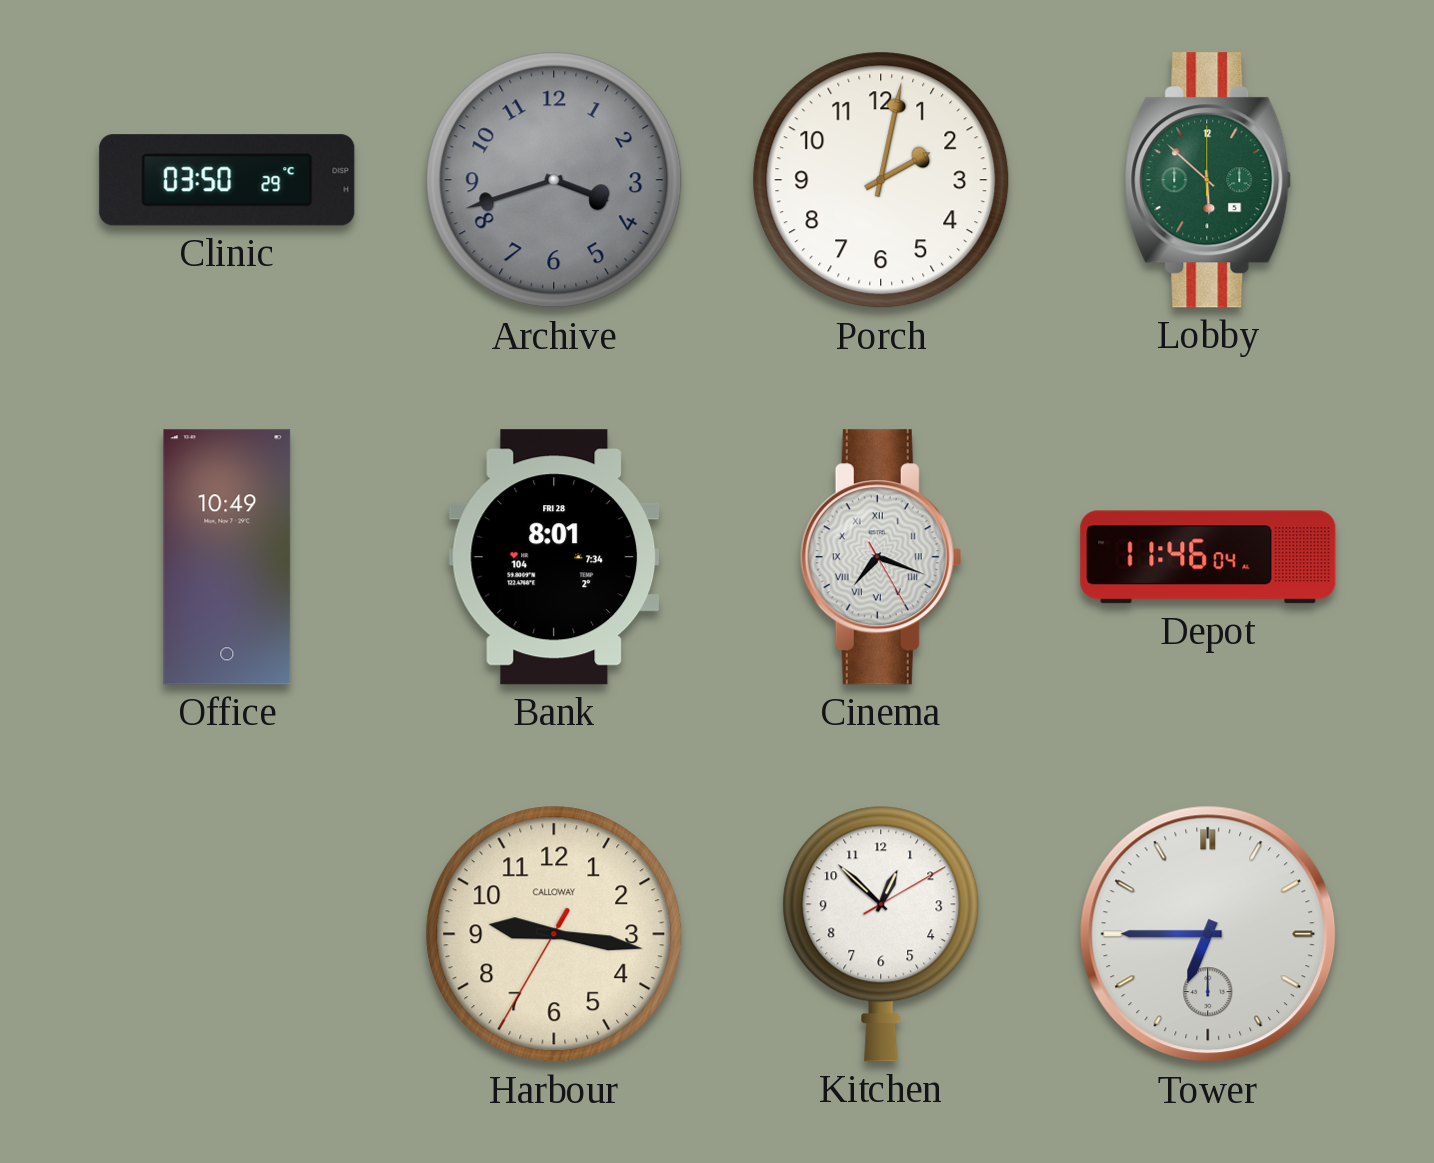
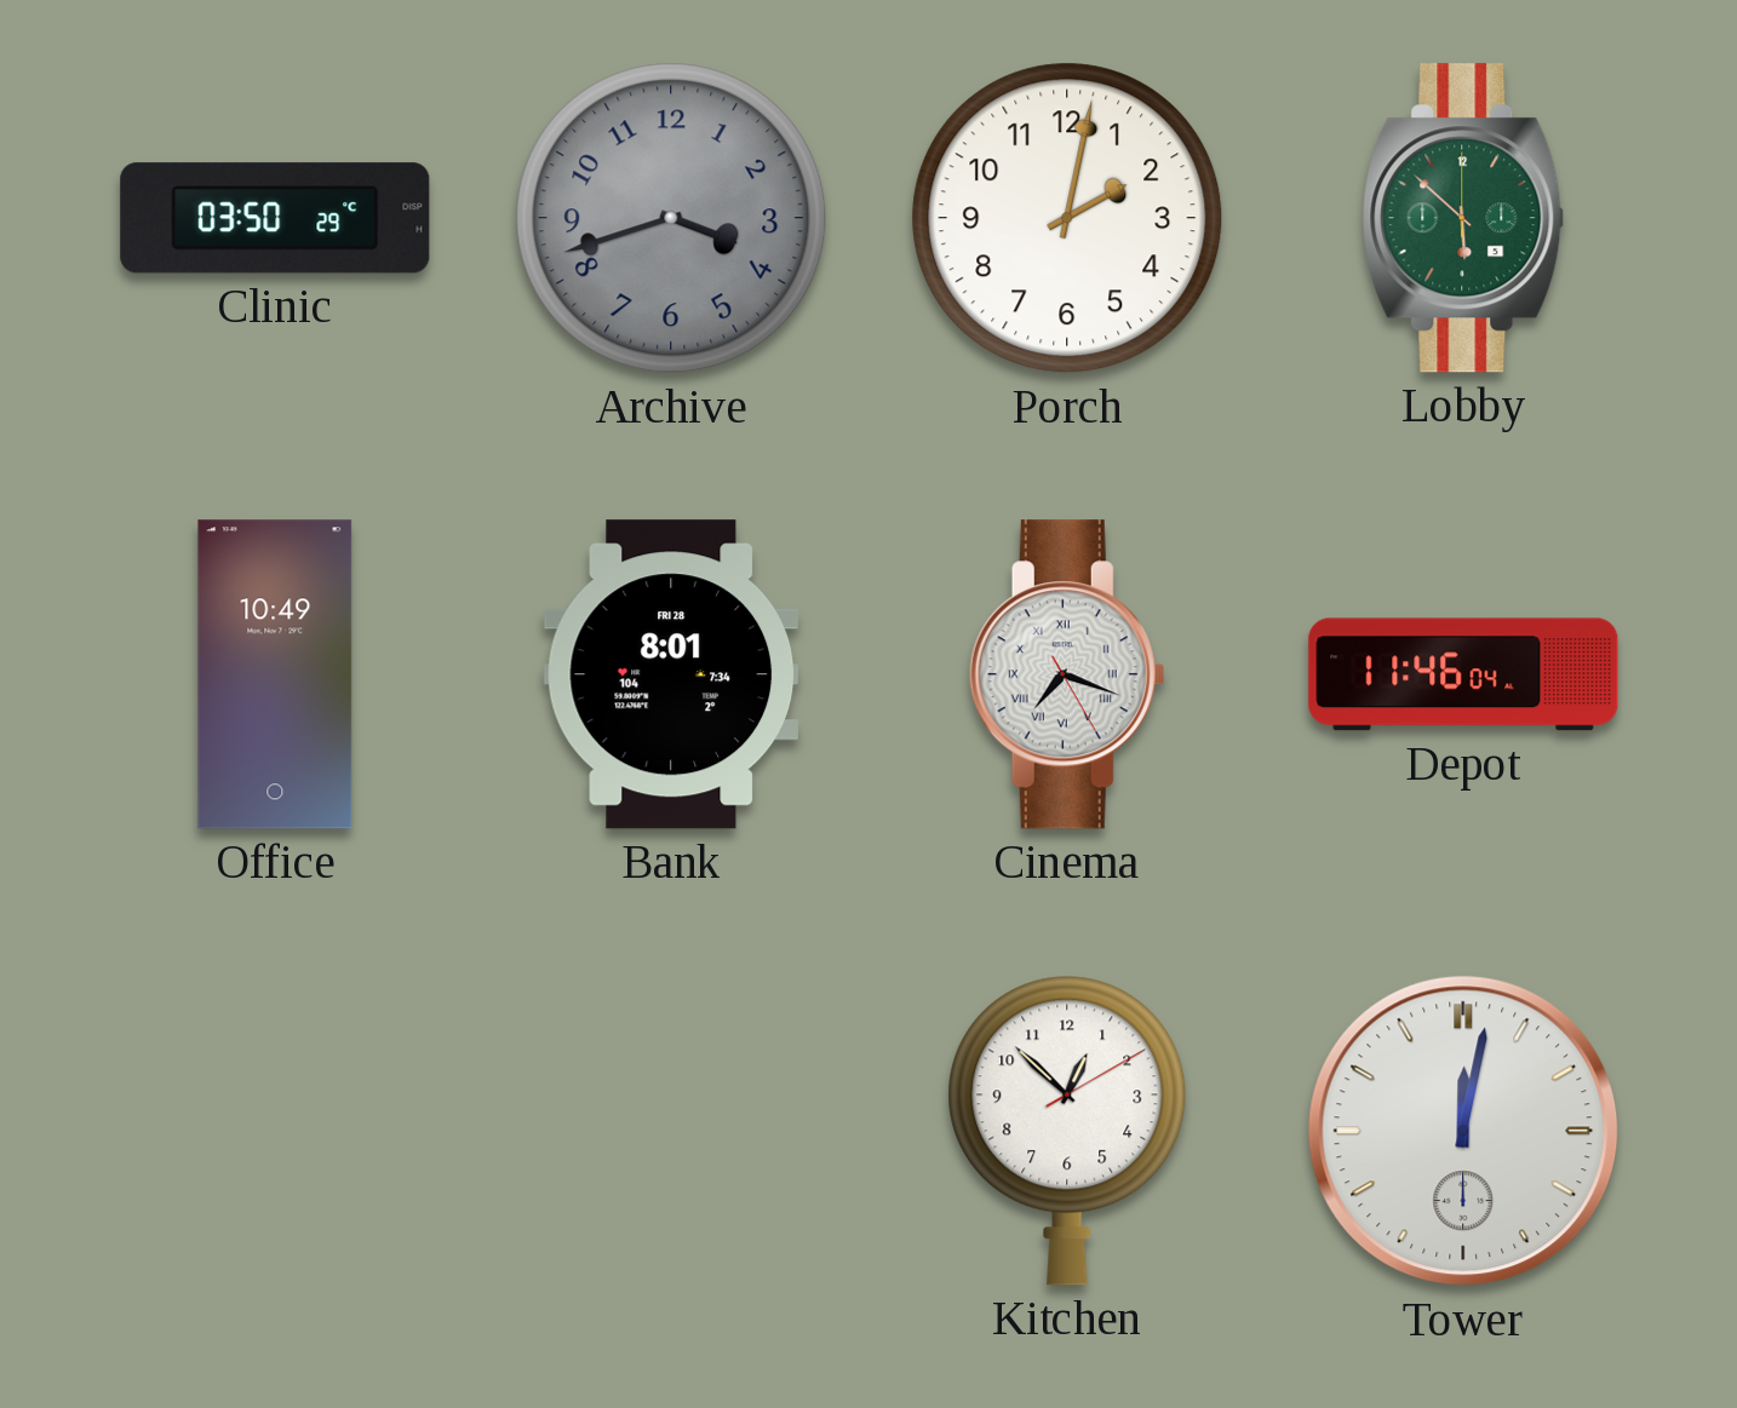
Harbour: 9:16 -> none
Tower: 6:45 -> 12:02
